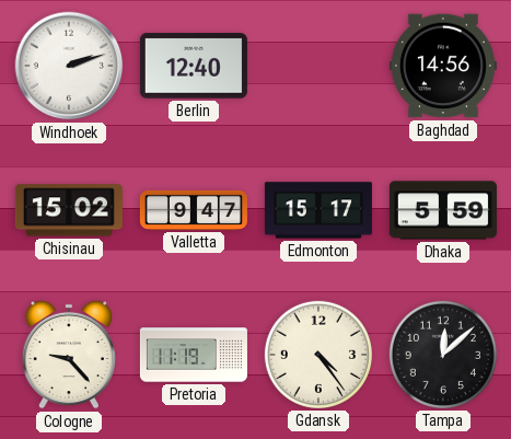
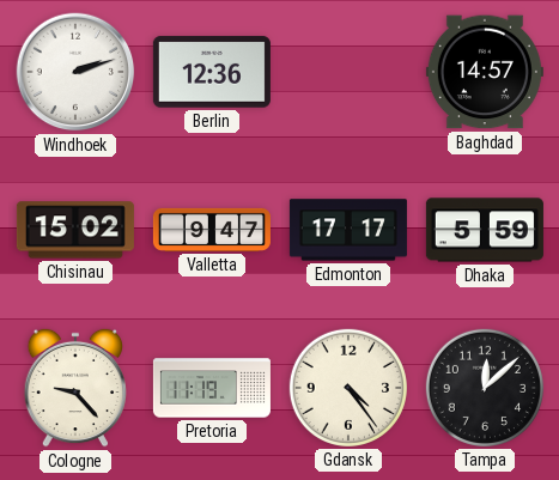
Berlin: 12:40 -> 12:36
Baghdad: 14:56 -> 14:57
Edmonton: 15:17 -> 17:17
